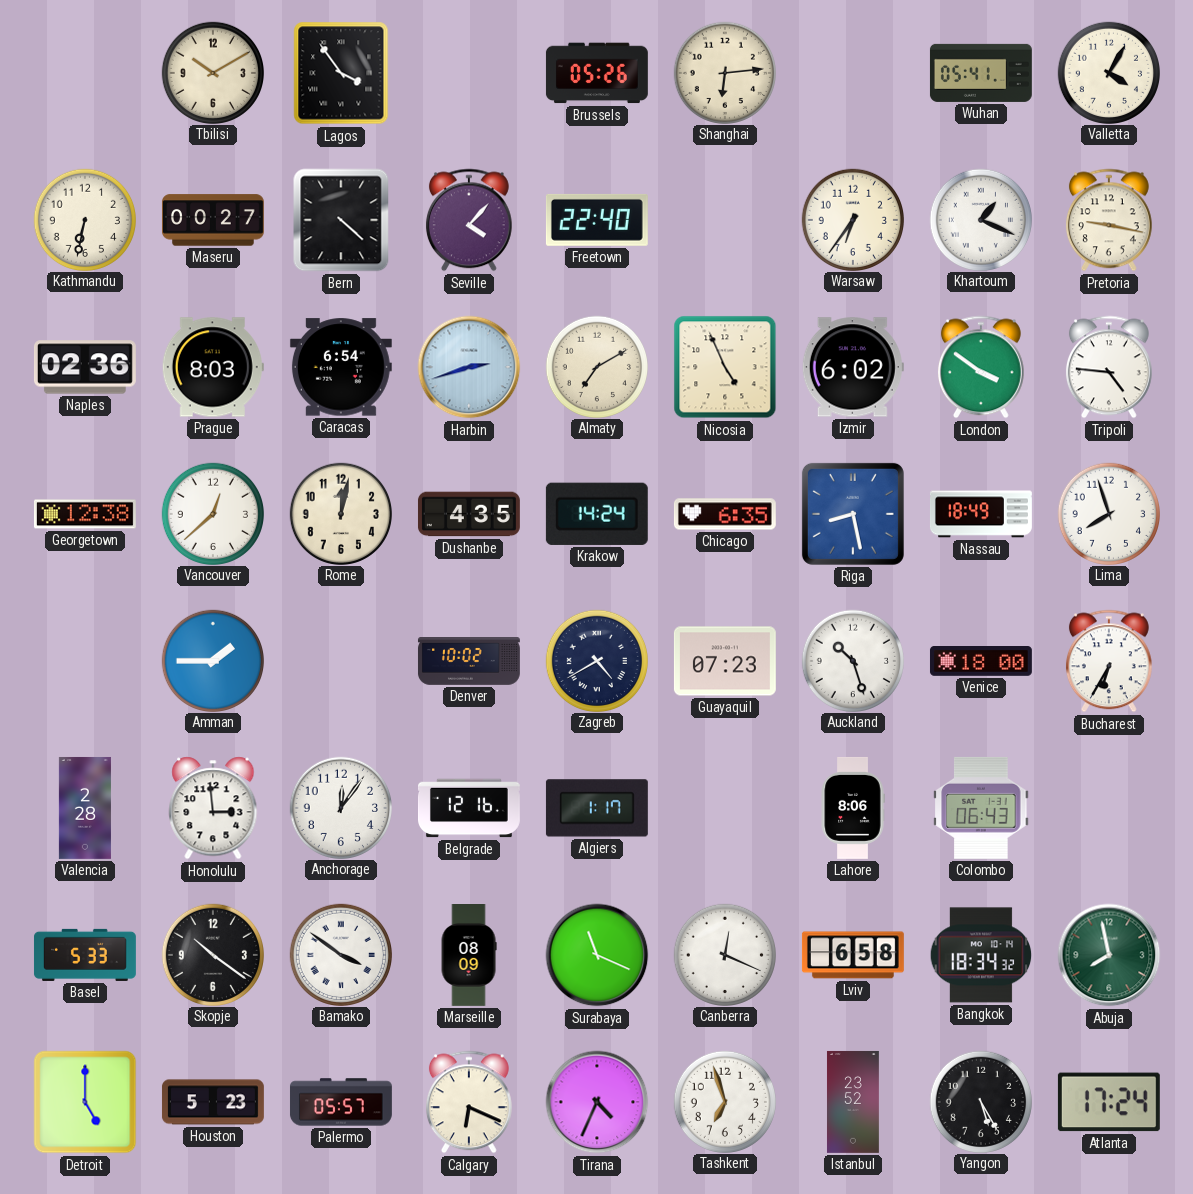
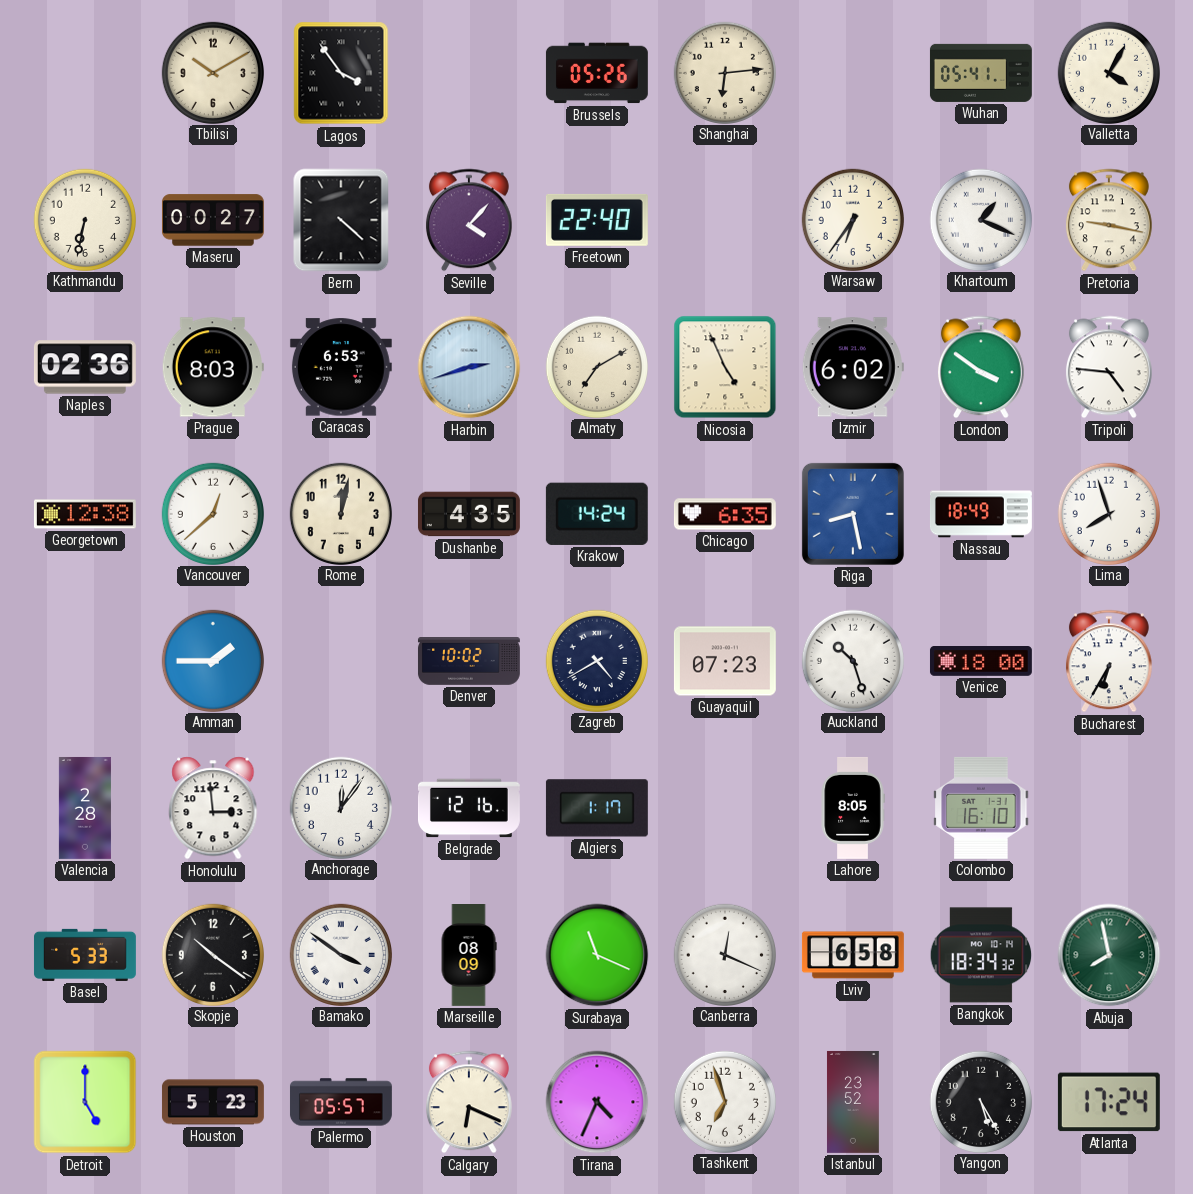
Caracas: 6:54 -> 6:53
Lahore: 8:06 -> 8:05
Colombo: 06:43 -> 16:10
